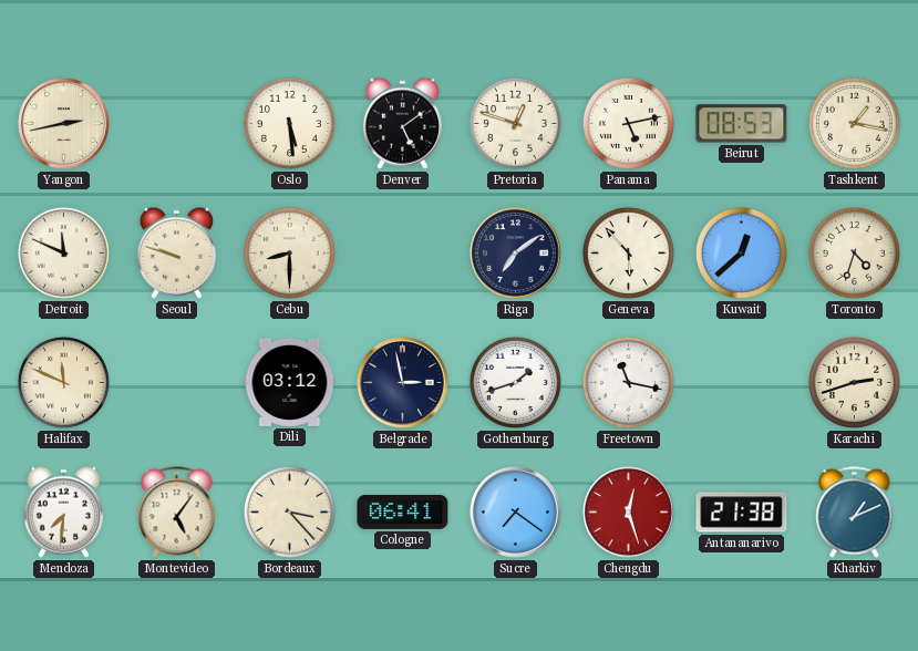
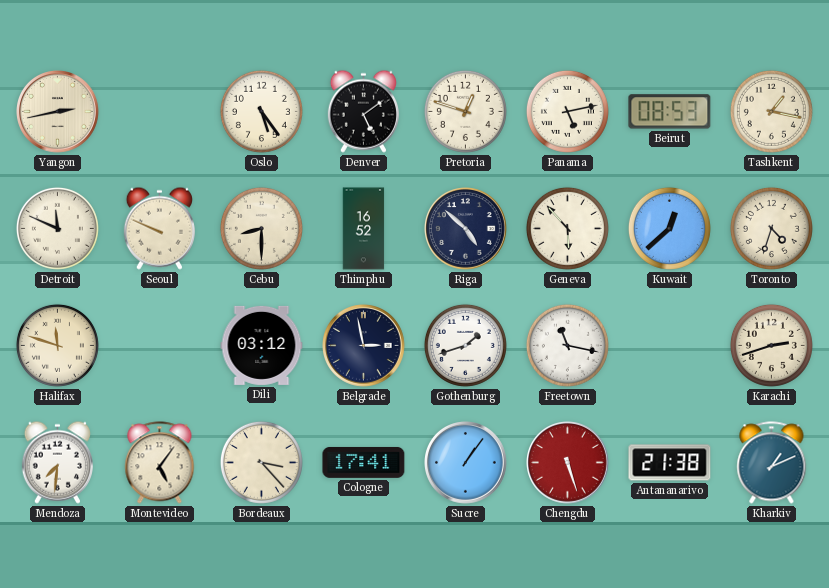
Oslo: 5:29 -> 5:24
Seoul: 9:48 -> 9:49
Thimphu: none -> 16:52
Riga: 7:09 -> 4:52
Halifax: 11:49 -> 11:48
Cologne: 06:41 -> 17:41
Sucre: 7:21 -> 1:06
Chengdu: 12:27 -> 5:27
